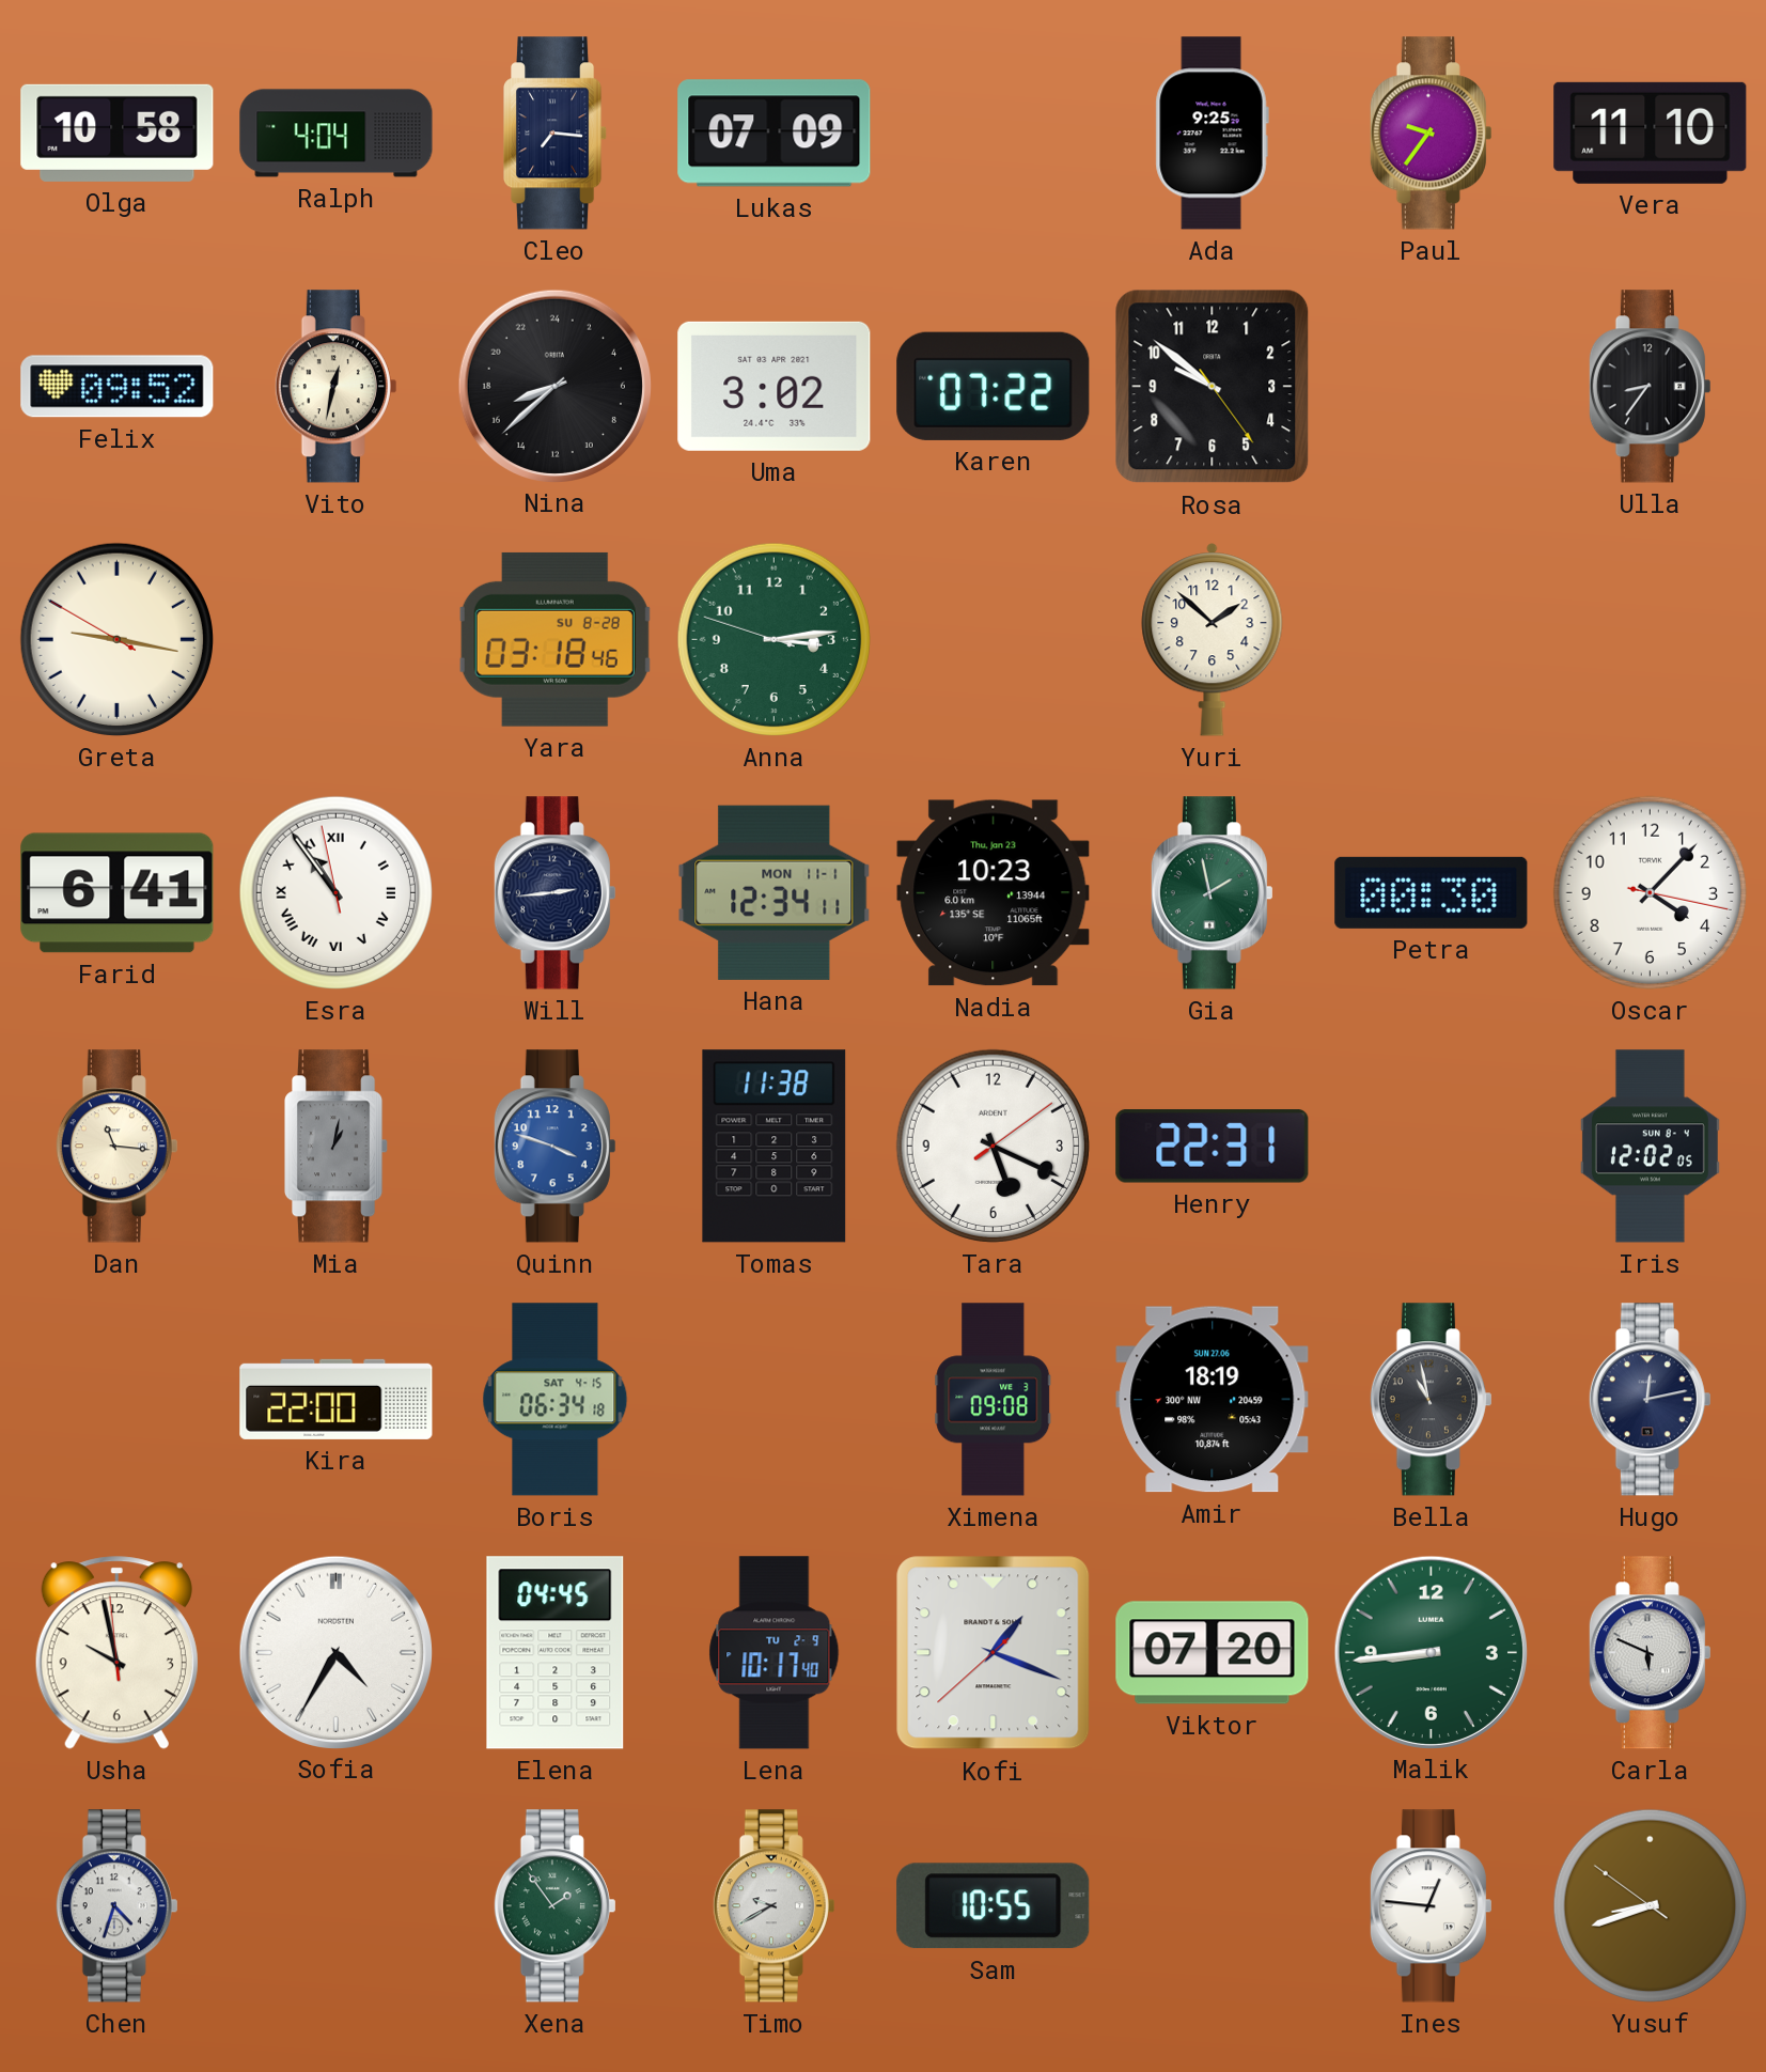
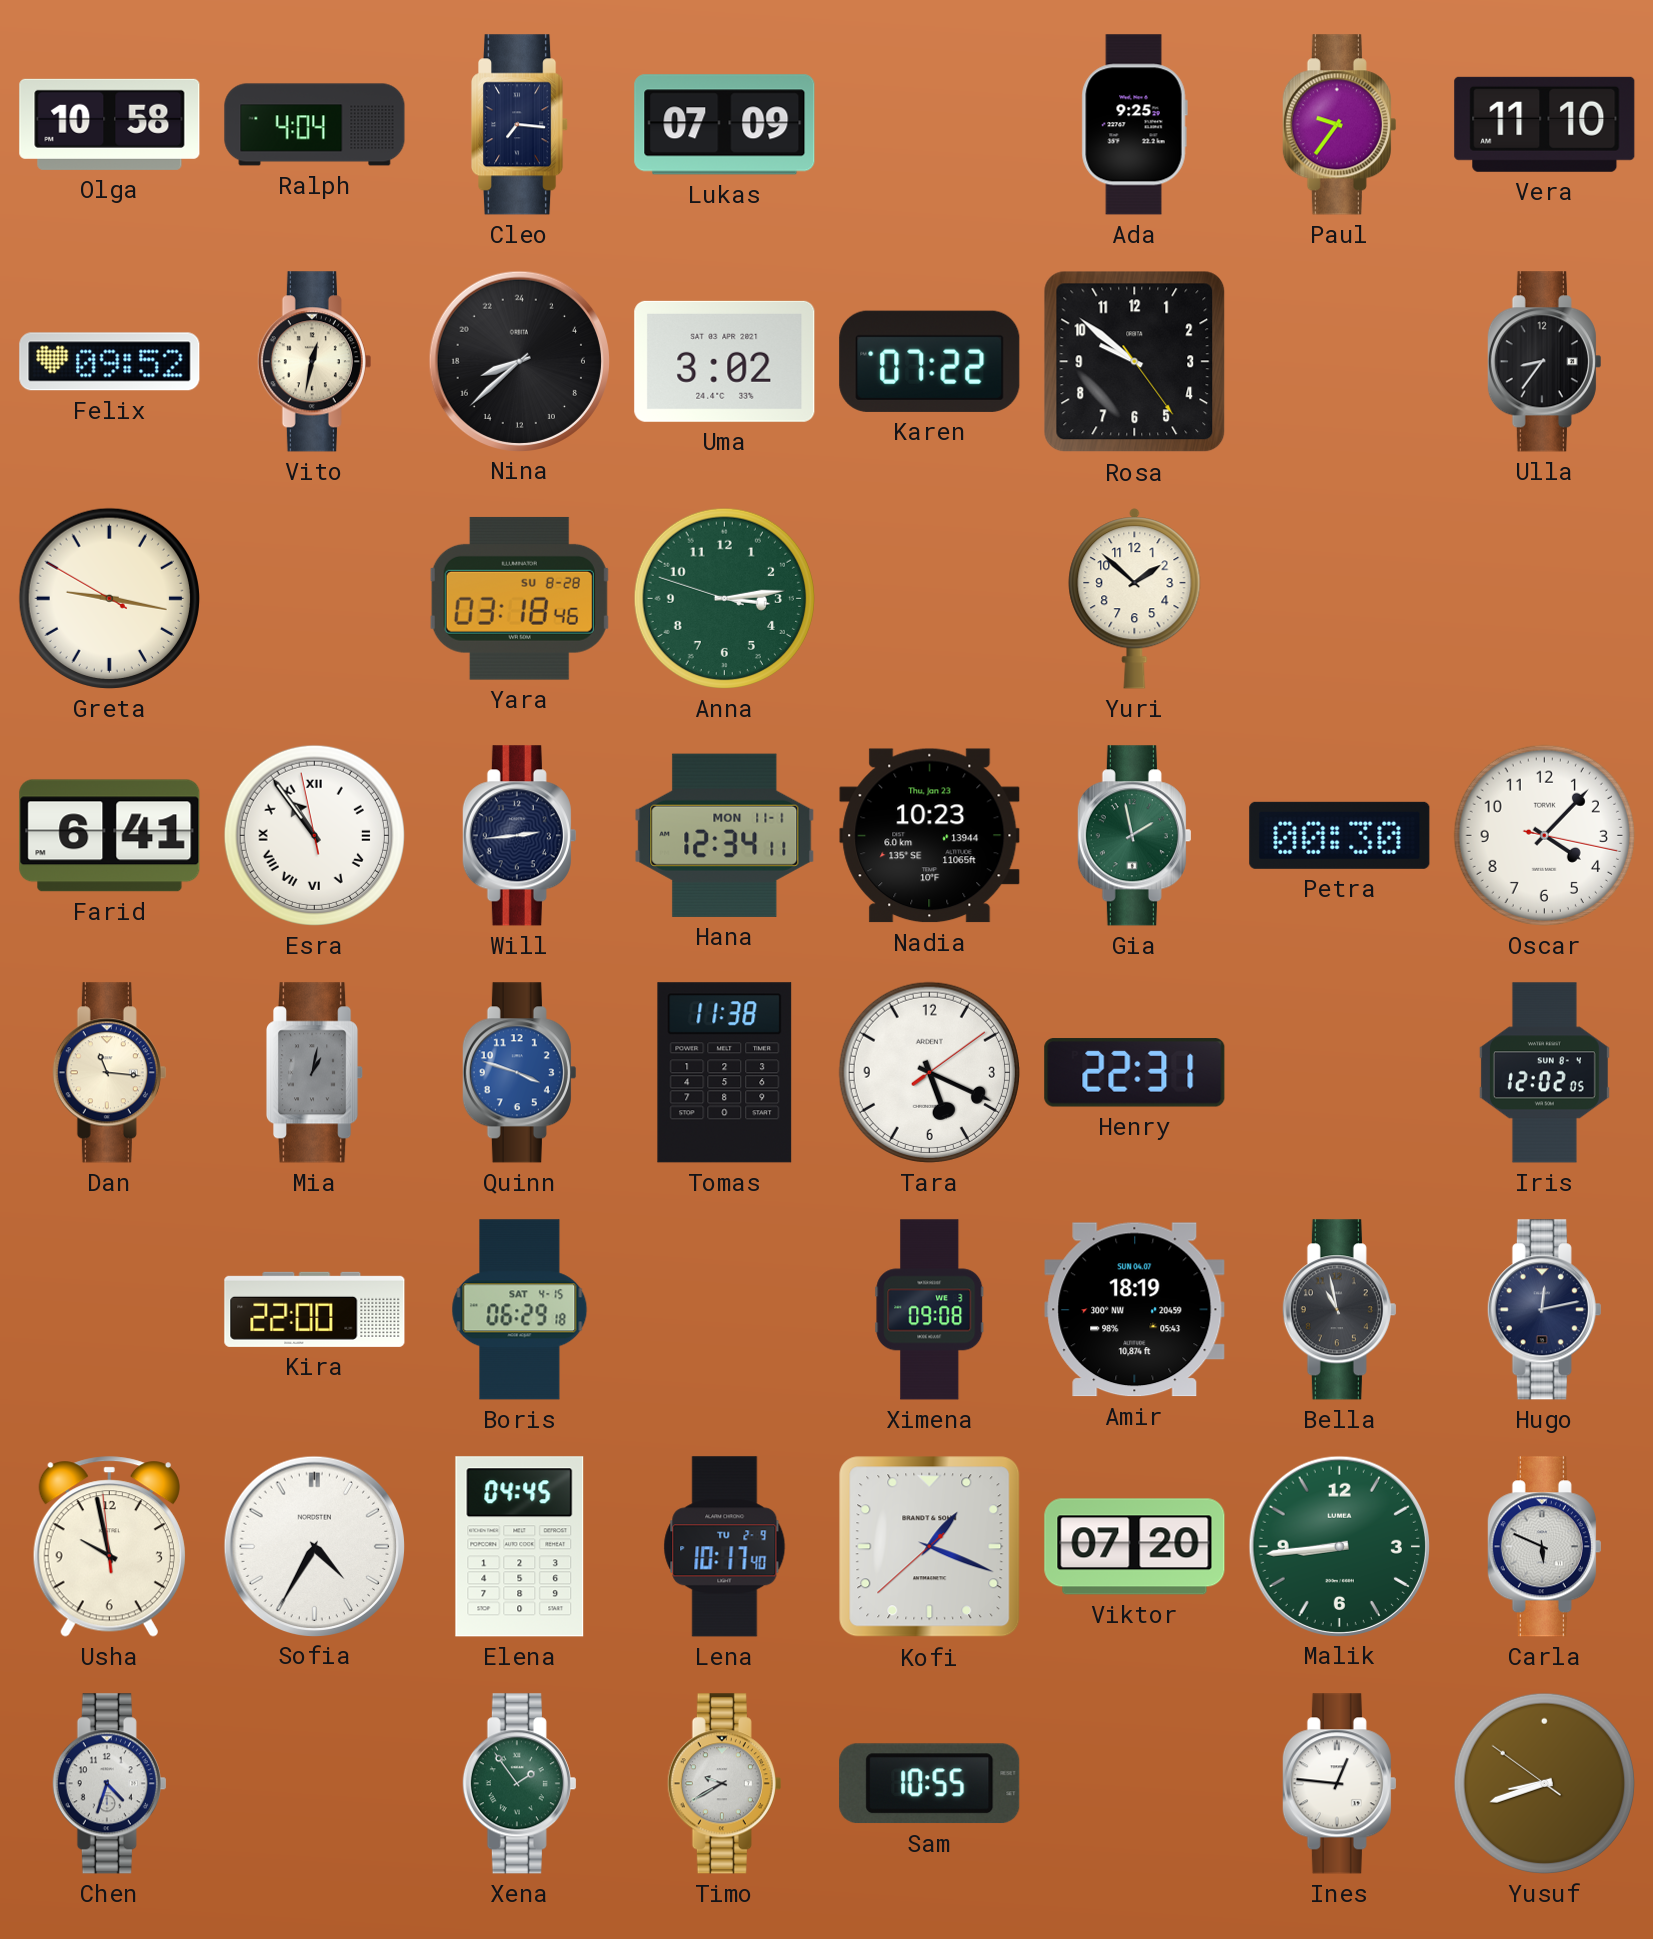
Boris: 06:34 -> 06:29
Amir date: SUN 27.06 -> SUN 04.07
